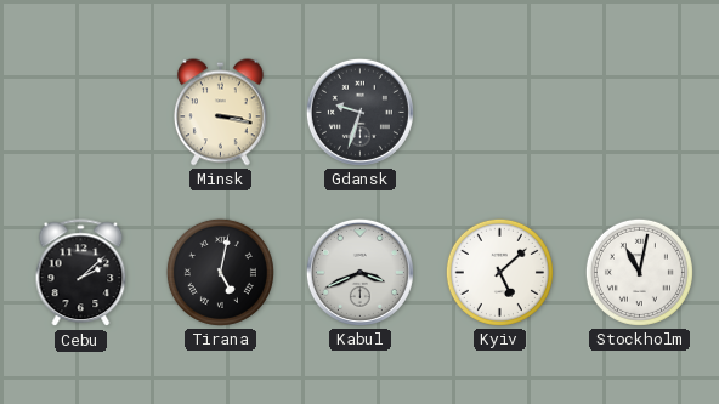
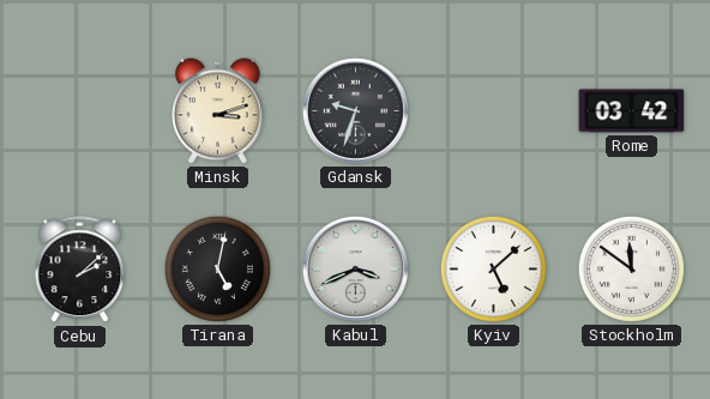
Minsk: 3:17 -> 3:12
Rome: none -> 03:42
Stockholm: 11:02 -> 11:51
